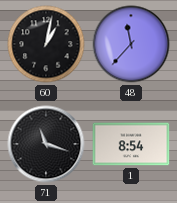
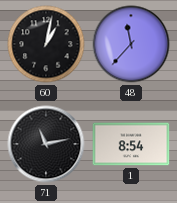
71: 11:18 -> 11:13
